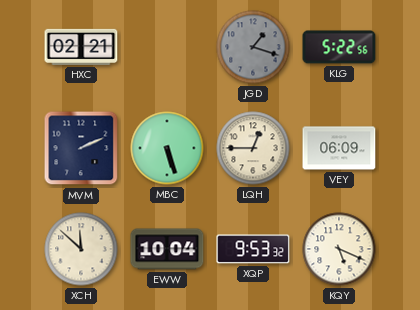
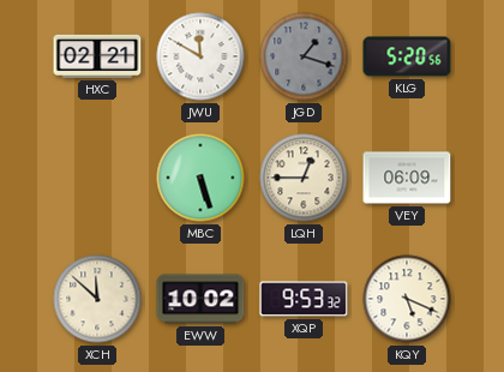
JWU: none -> 11:50
KLG: 5:22 -> 5:20
MVM: 2:11 -> none
EWW: 10:04 -> 10:02
